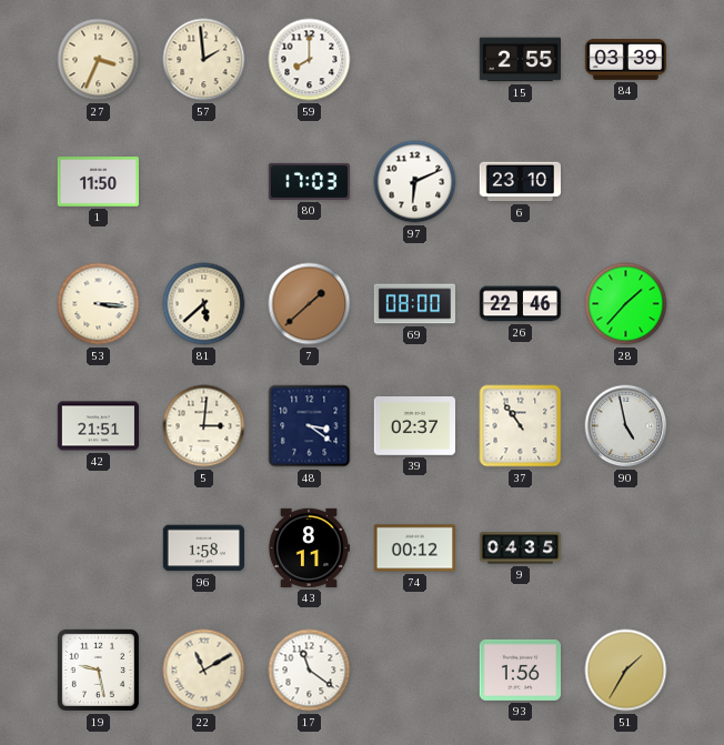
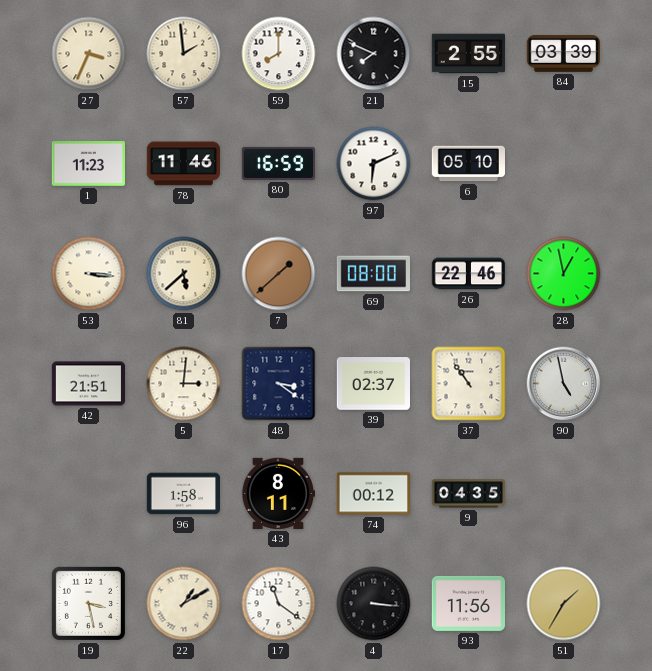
21: none -> 7:49
1: 11:50 -> 11:23
78: none -> 11:46
80: 17:03 -> 16:59
6: 23:10 -> 05:10
28: 1:37 -> 12:58
19: 9:28 -> 3:28
22: 11:10 -> 1:10
4: none -> 3:16
93: 1:56 -> 11:56
